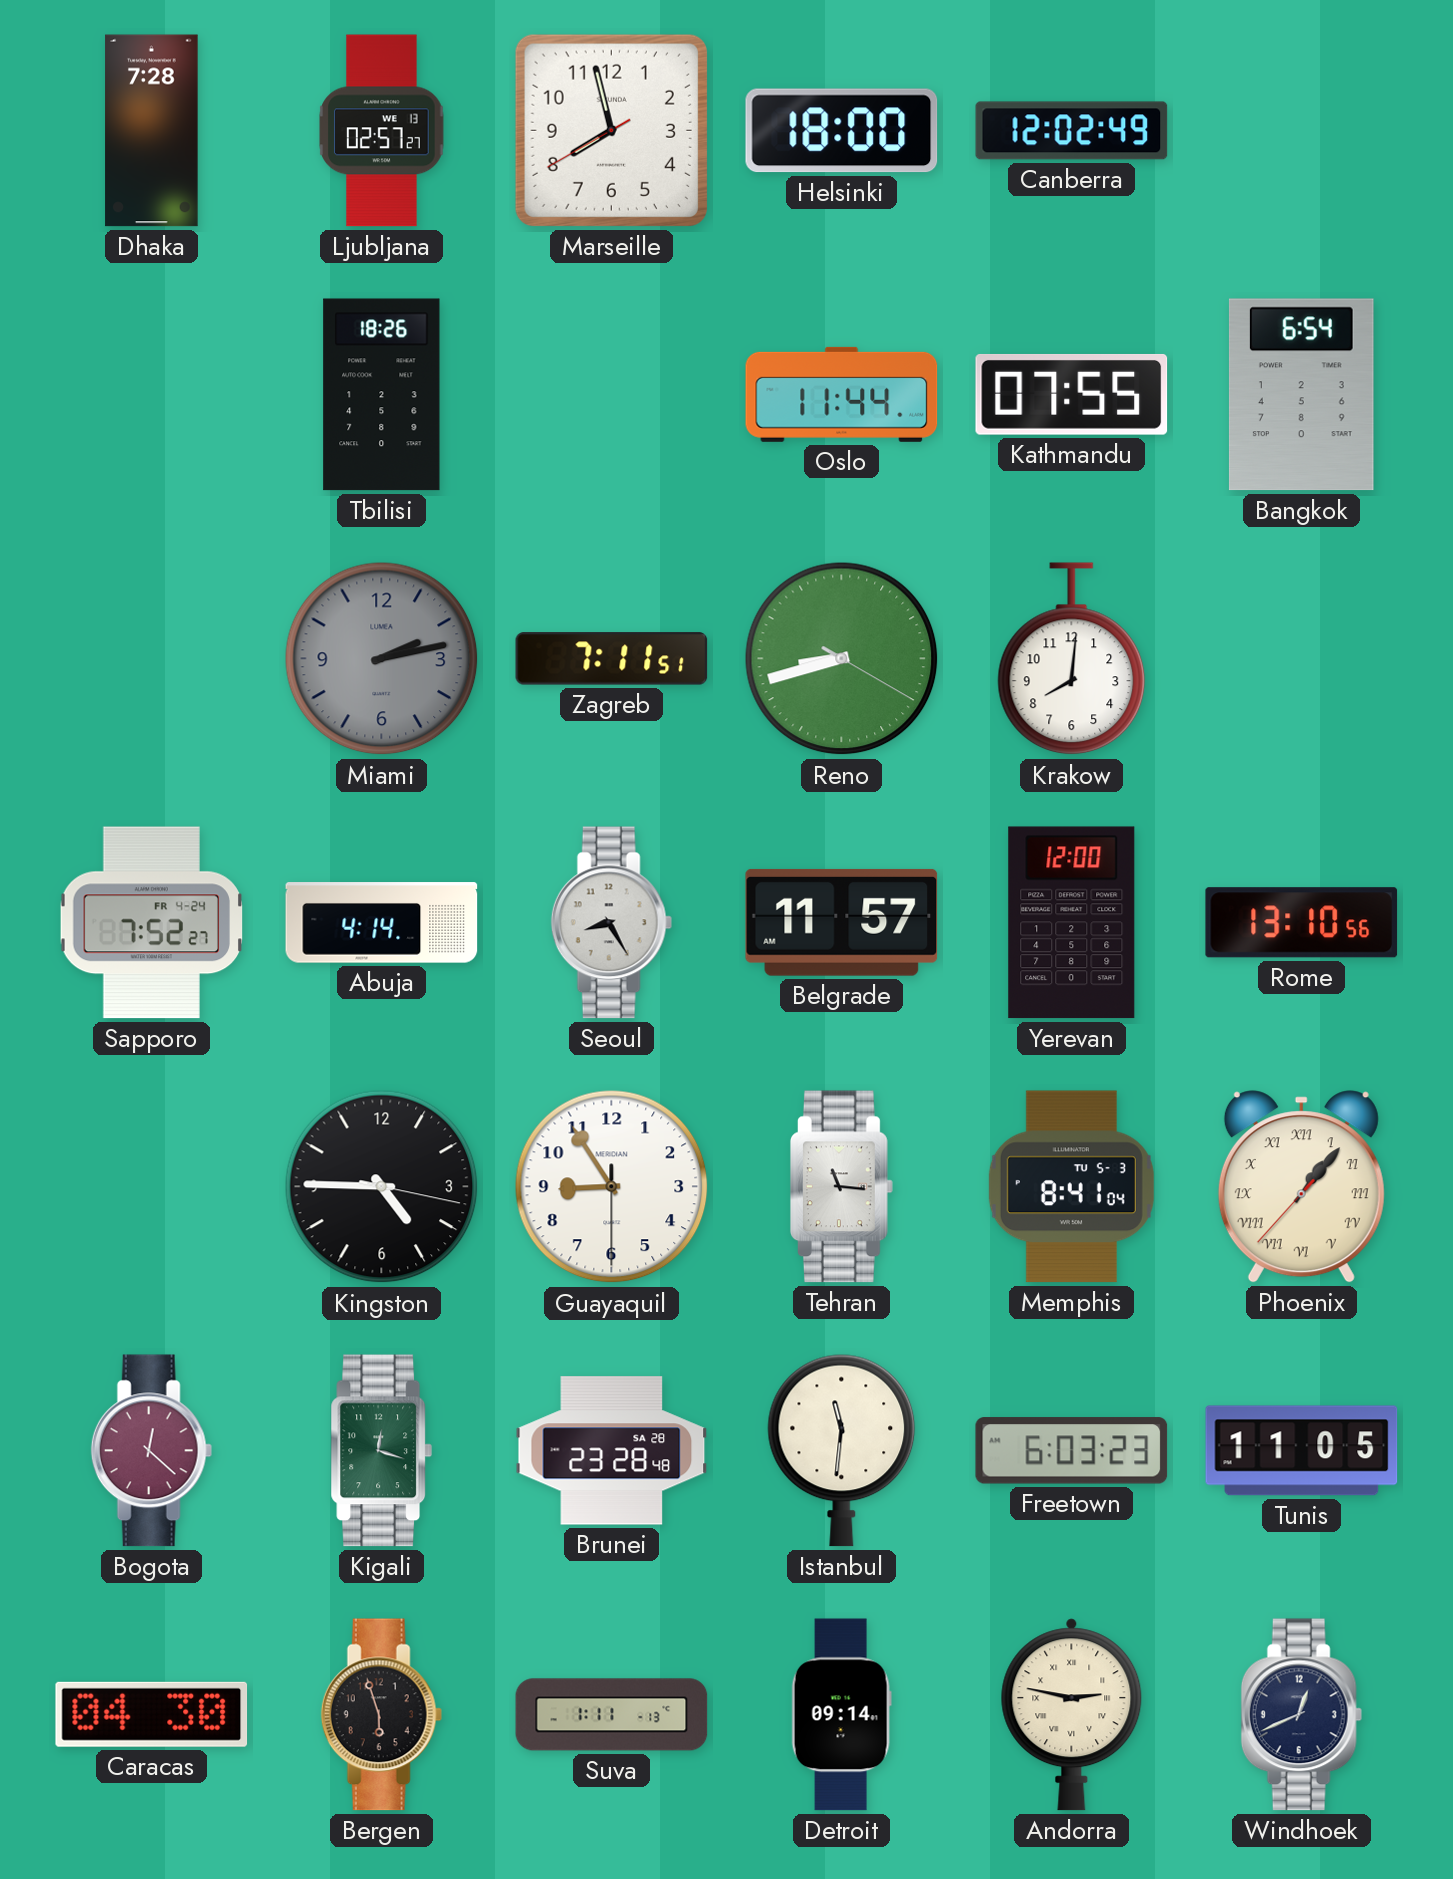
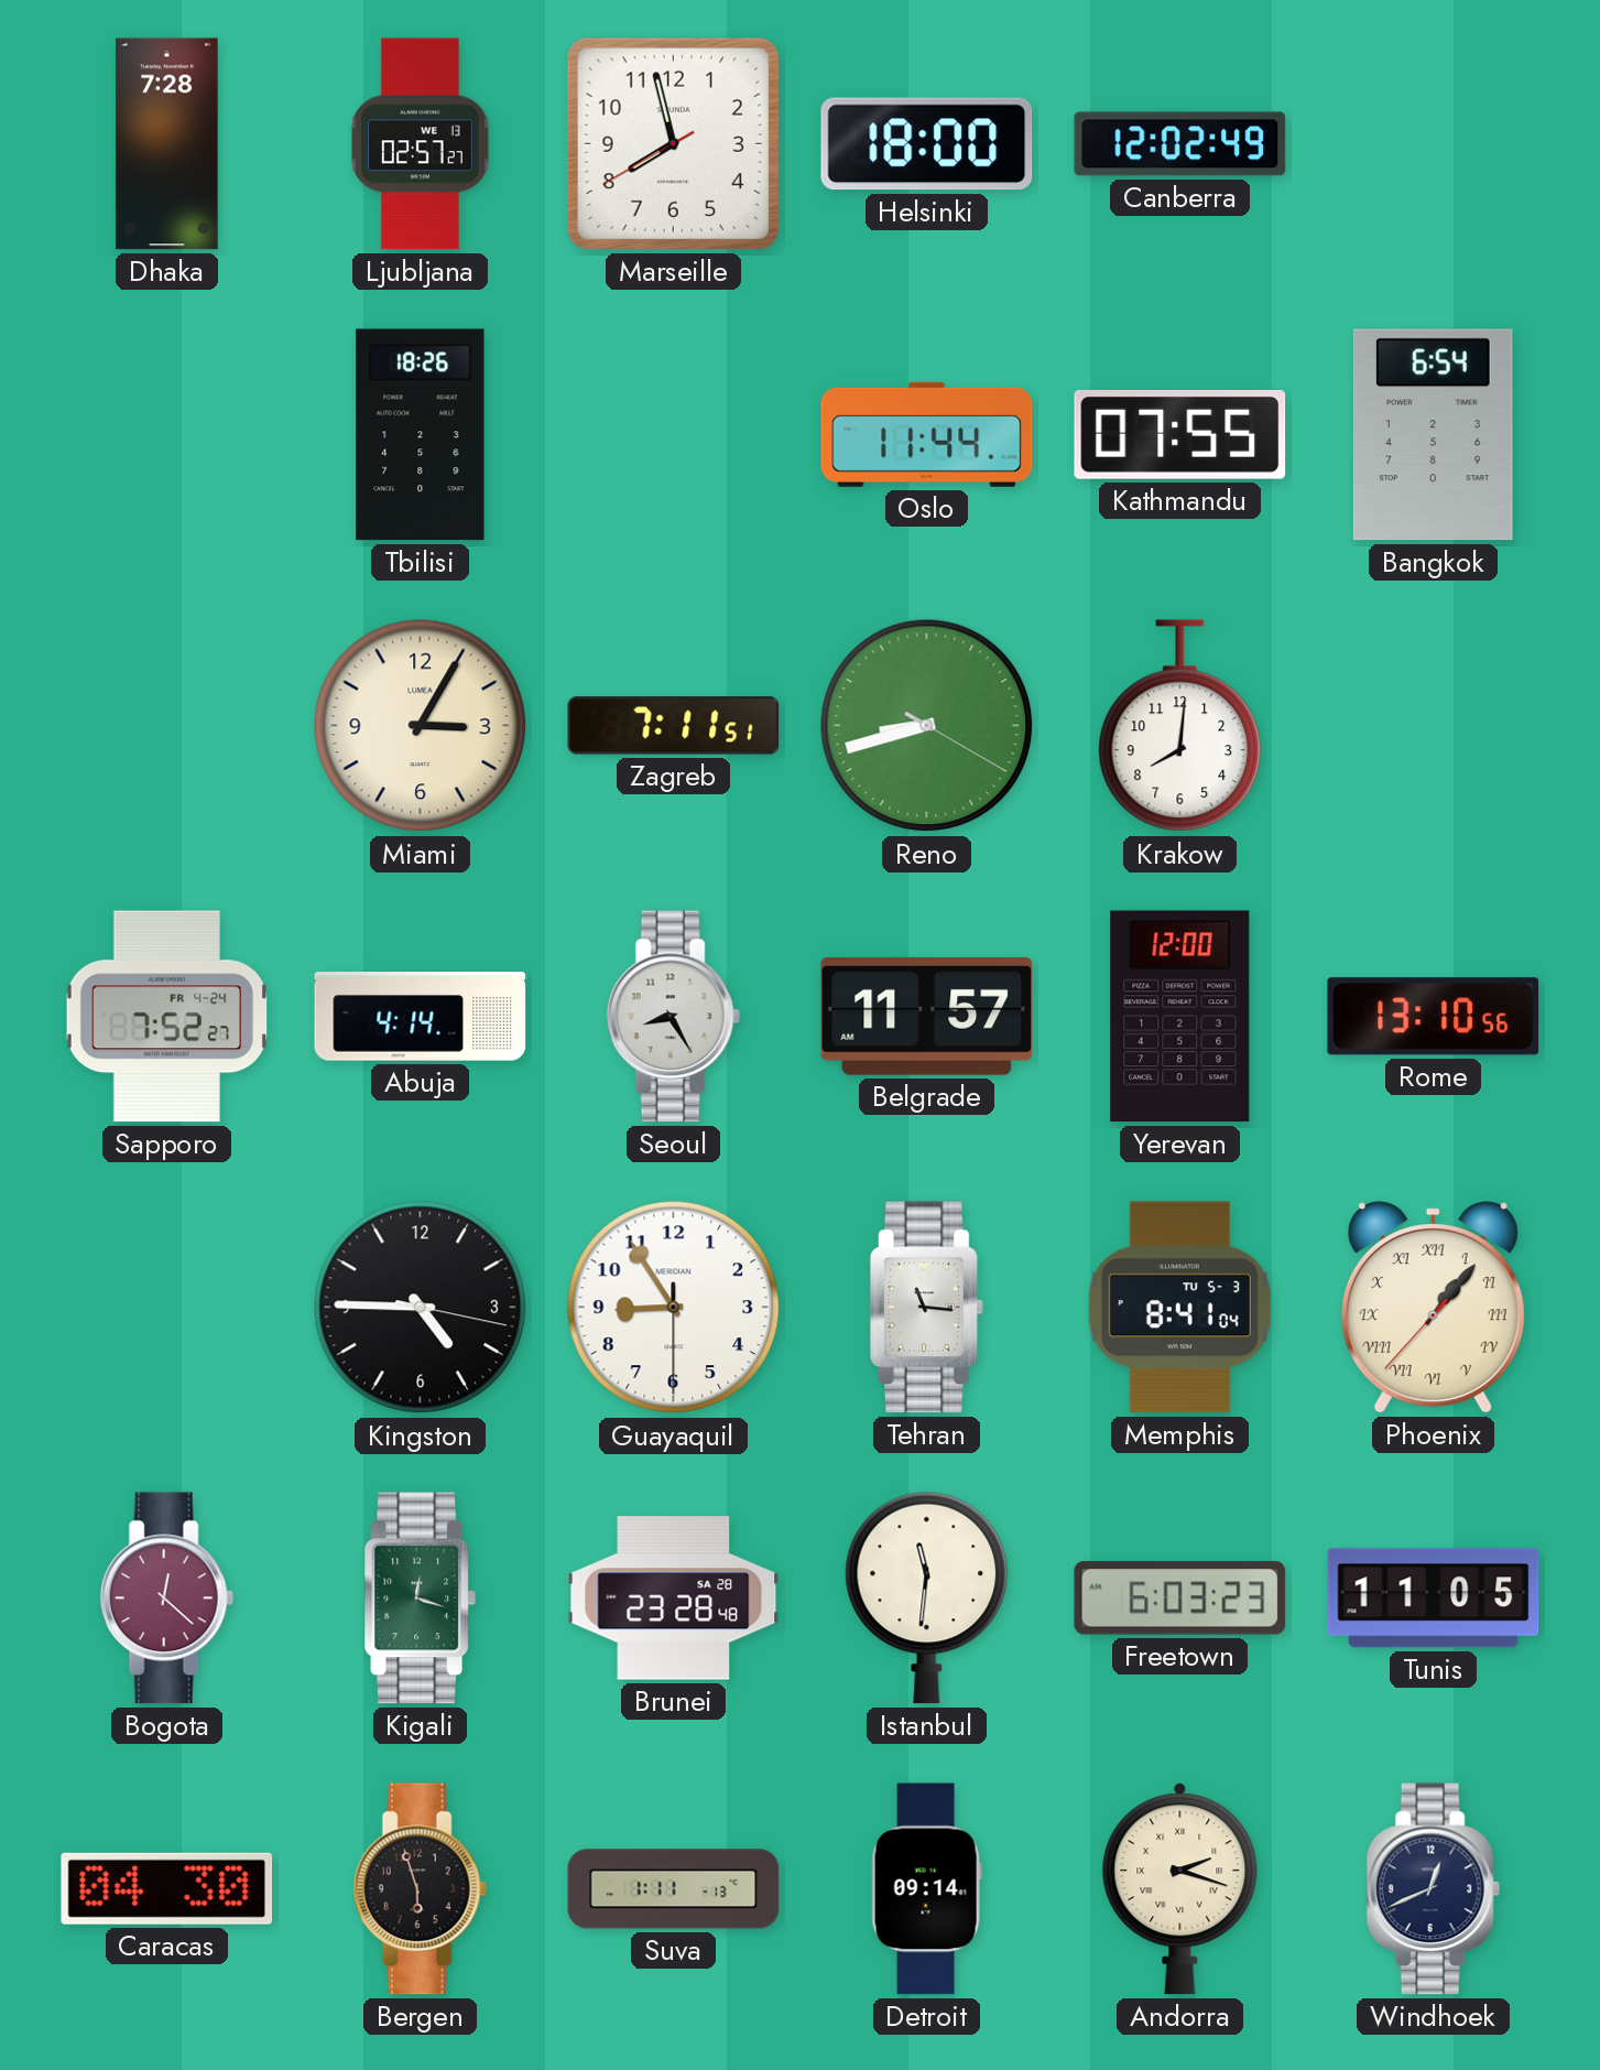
Miami: 2:13 -> 3:05
Miami dial: grey -> cream
Andorra: 2:47 -> 2:18
